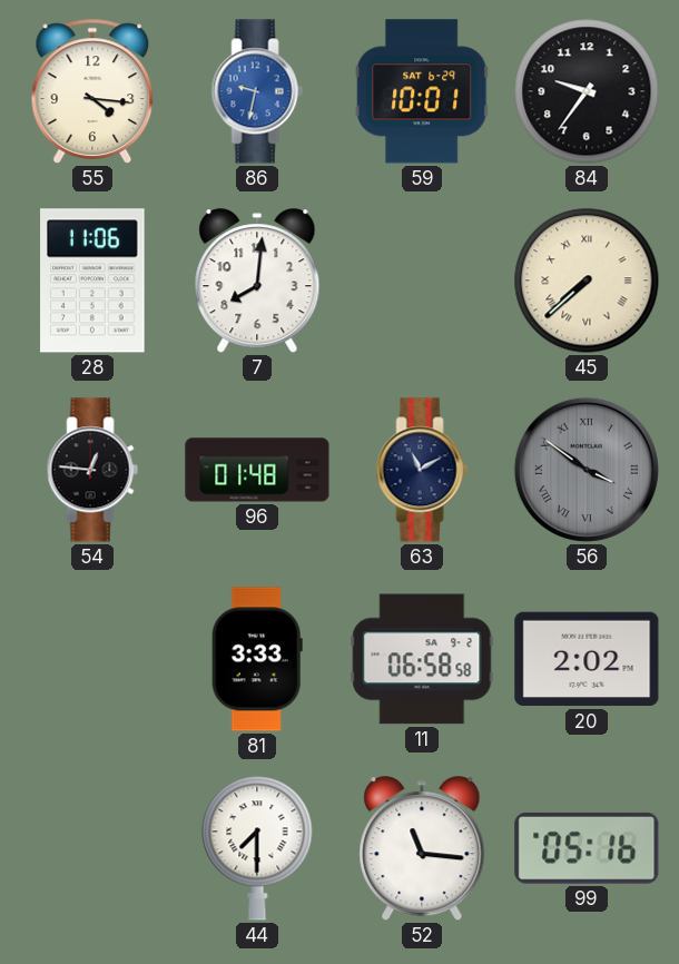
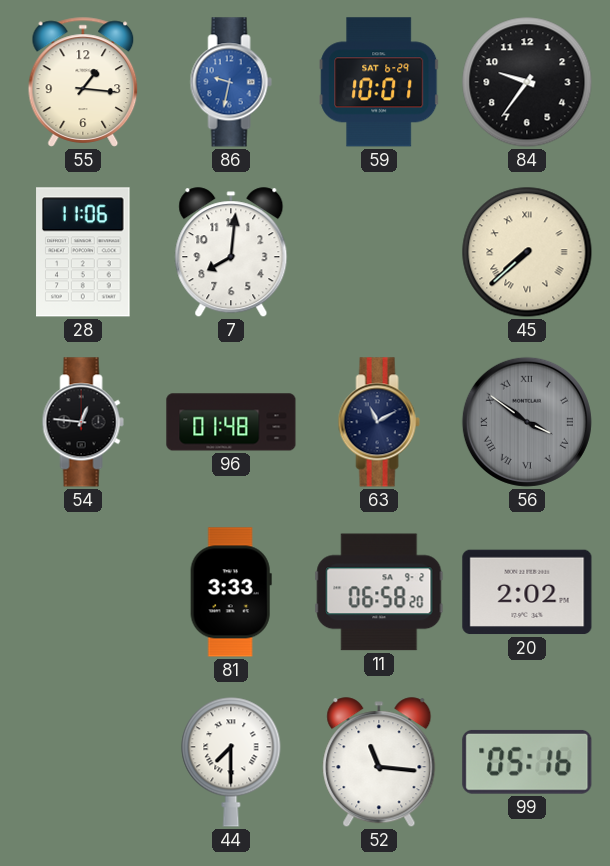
55: 4:16 -> 1:16
11: 06:58:58 -> 06:58:20
